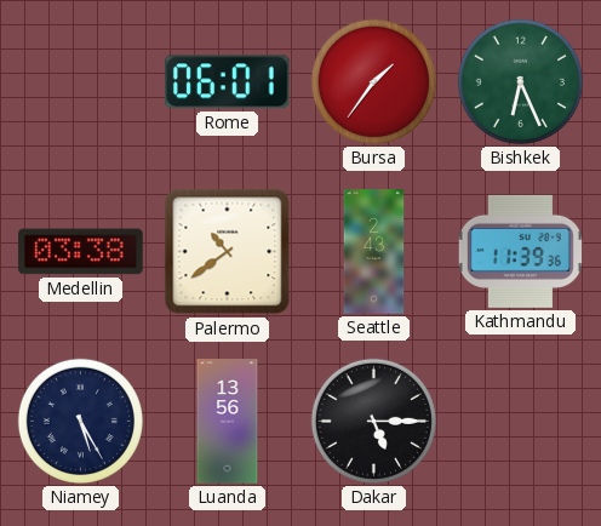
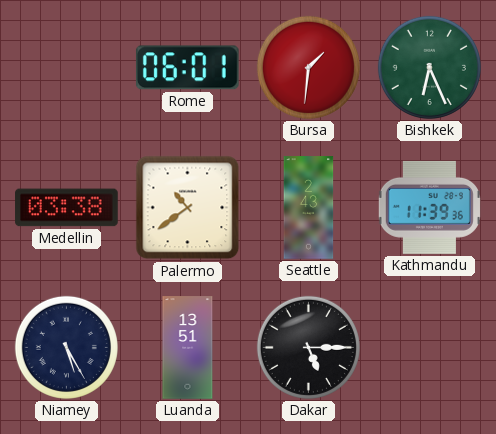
Bursa: 1:36 -> 1:31
Luanda: 13:56 -> 13:51
